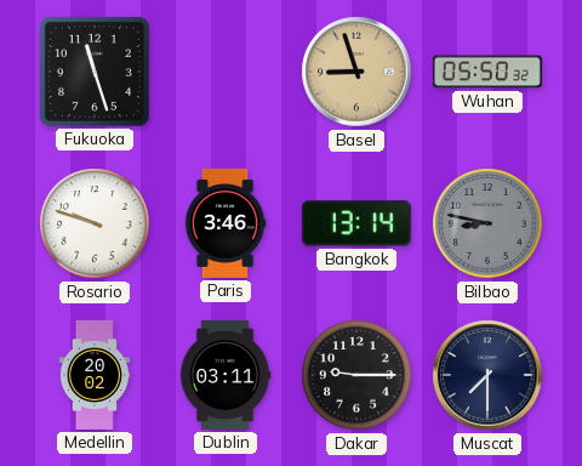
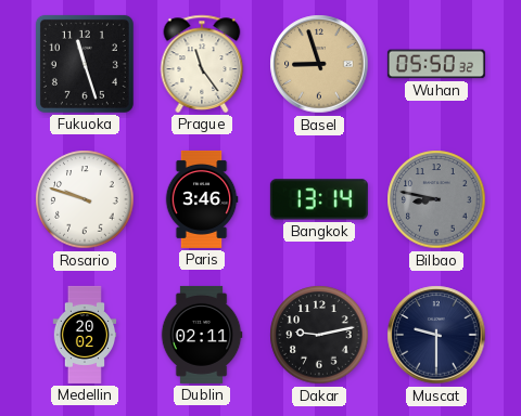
Prague: none -> 11:24
Dublin: 03:11 -> 02:11
Dakar: 9:15 -> 9:13
Muscat: 7:30 -> 9:30
